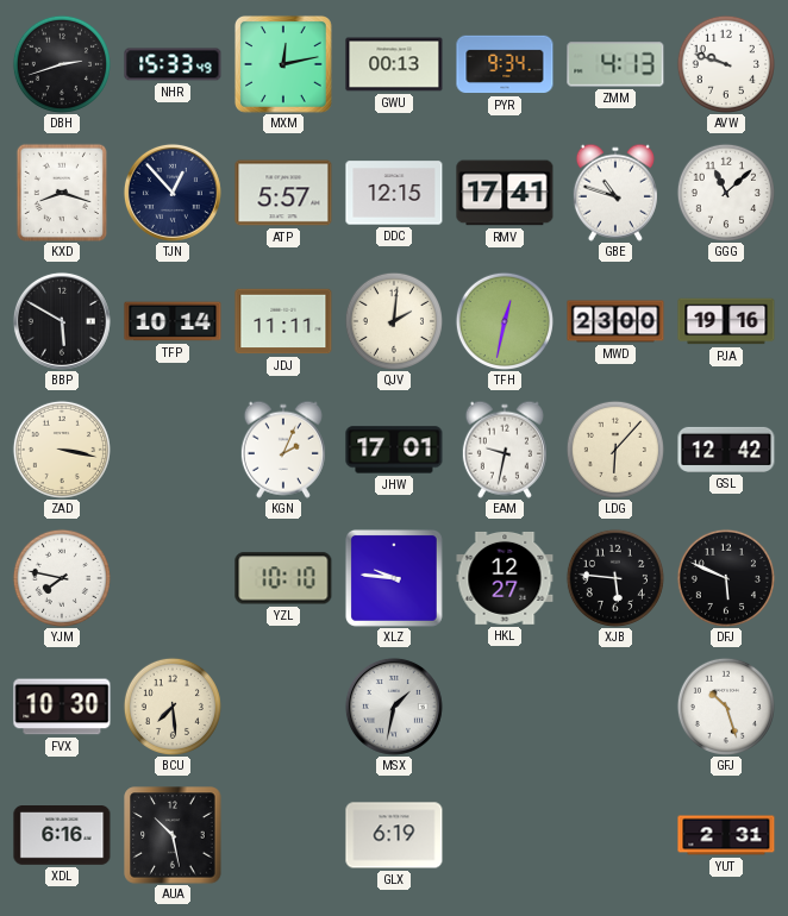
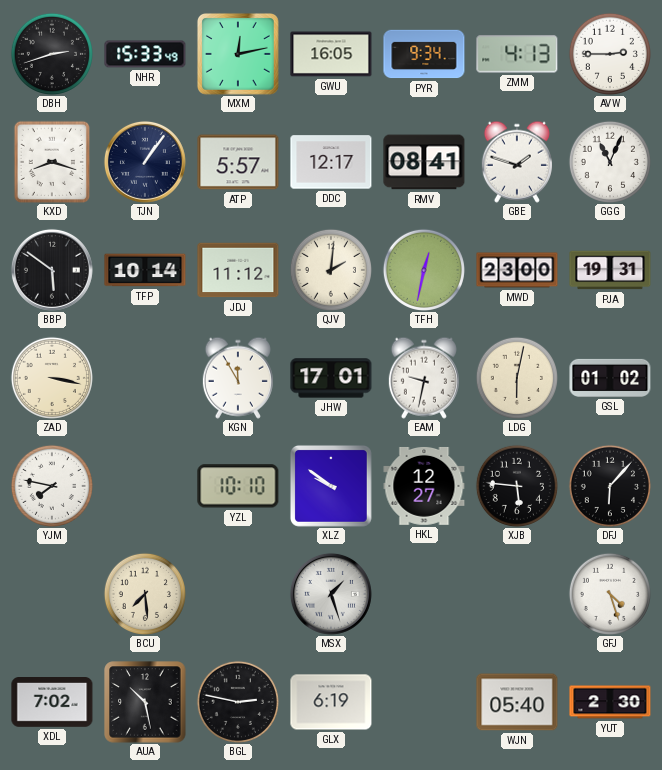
GWU: 00:13 -> 16:05
AVW: 9:48 -> 2:45
TJN: 12:53 -> 1:06
DDC: 12:15 -> 12:17
RMV: 17:41 -> 08:41
GBE: 10:48 -> 1:48
GGG: 11:08 -> 11:04
BBP: 5:50 -> 5:51
JDJ: 11:11 -> 11:12
PJA: 19:16 -> 19:31
KGN: 2:04 -> 11:55
LDG: 6:07 -> 6:02
GSL: 12:42 -> 01:02
XLZ: 9:46 -> 9:51
DFJ: 5:49 -> 6:07
FVX: 10:30 -> none
MSX: 1:32 -> 1:27
GFJ: 10:27 -> 4:27
XDL: 6:16 -> 7:02
BGL: none -> 2:47
WJN: none -> 05:40
YUT: 2:31 -> 2:30
